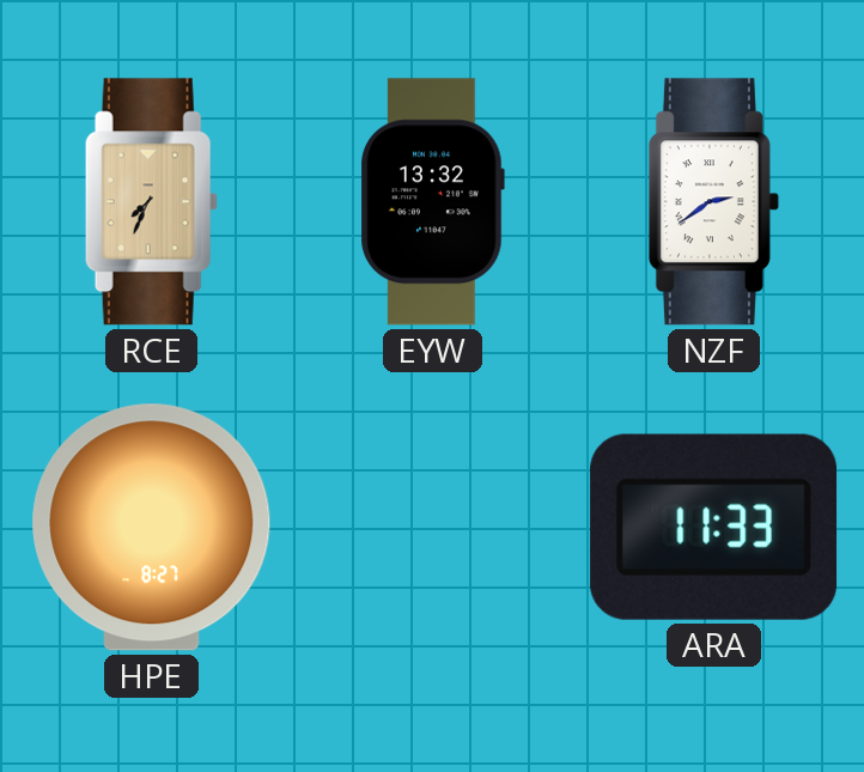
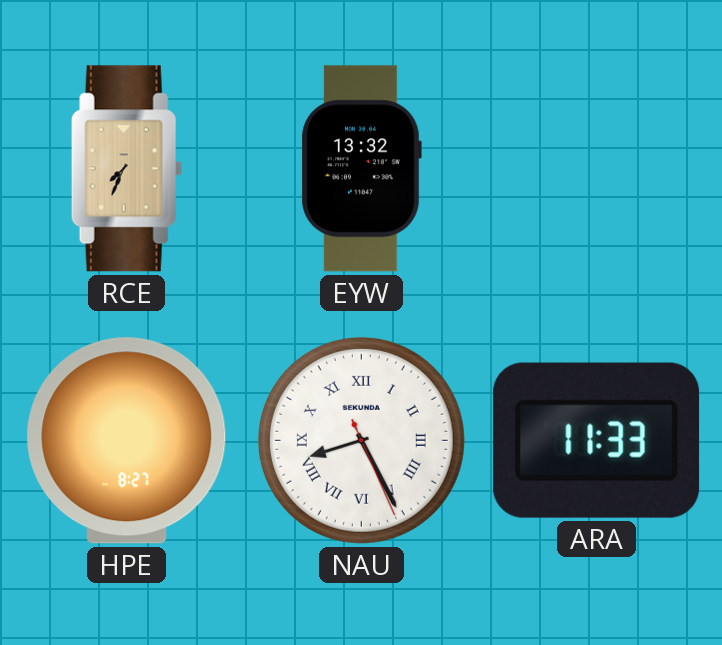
NZF: 2:39 -> none
NAU: none -> 8:25
